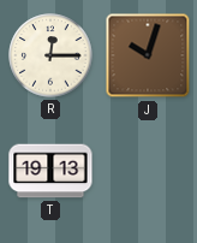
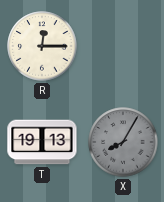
J: 10:03 -> none
X: none -> 8:05
